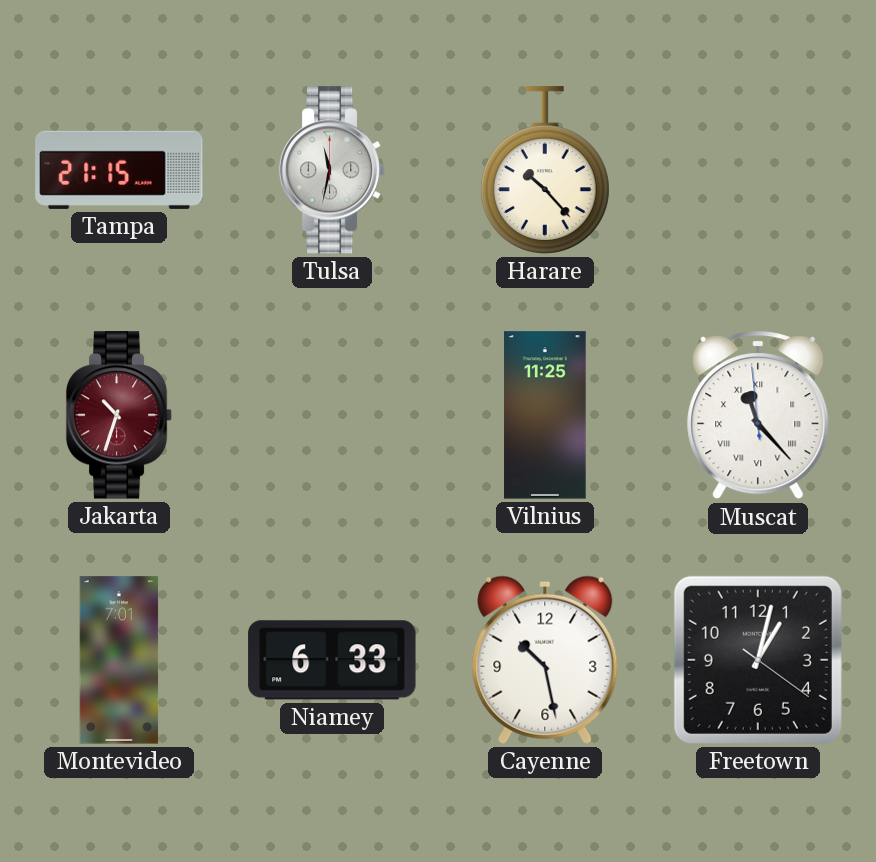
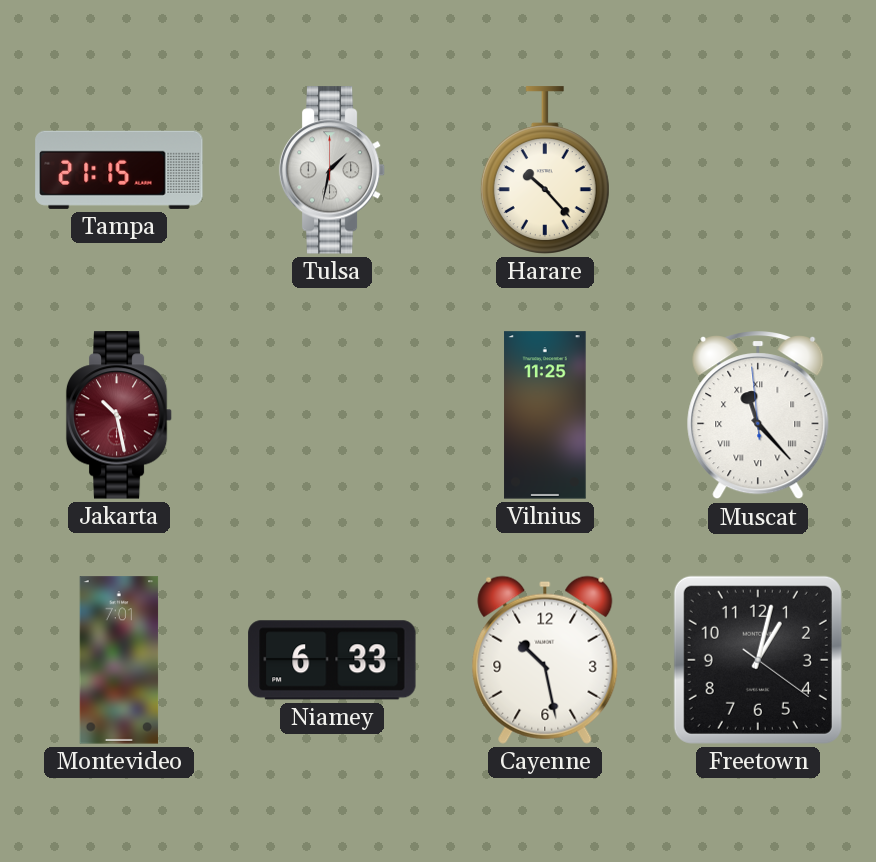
Tulsa: 11:32 -> 1:32
Jakarta: 10:33 -> 10:28
